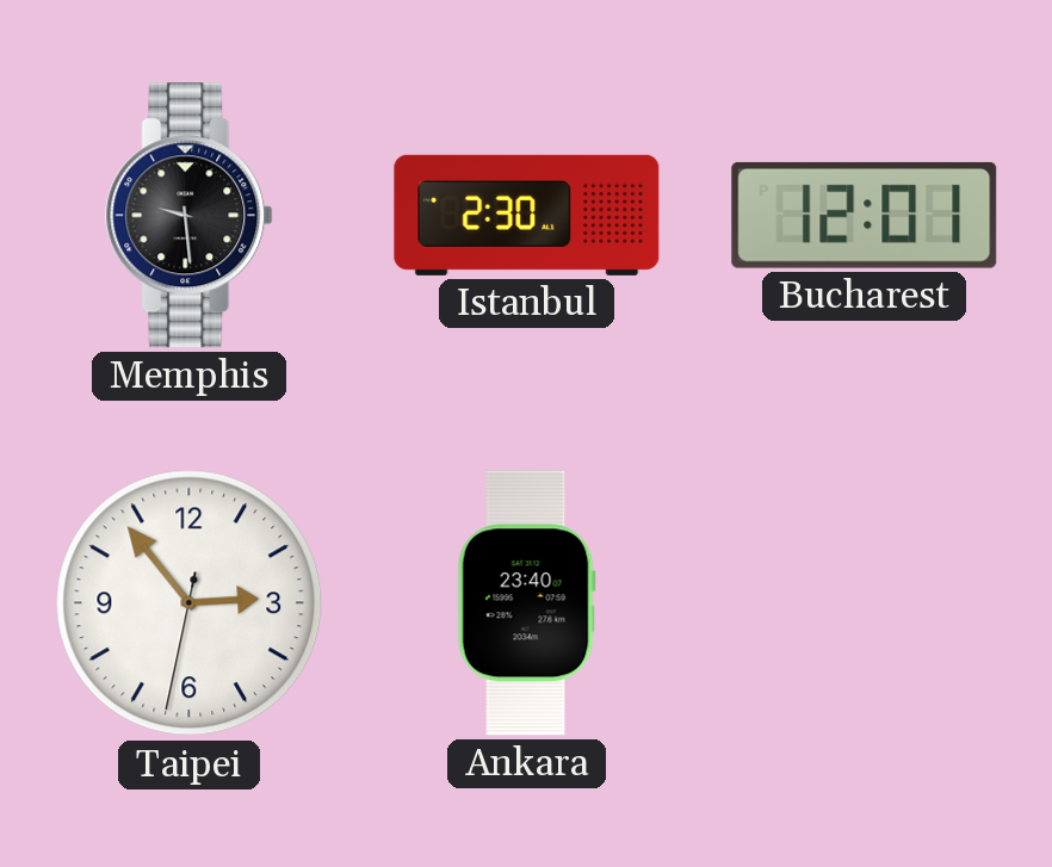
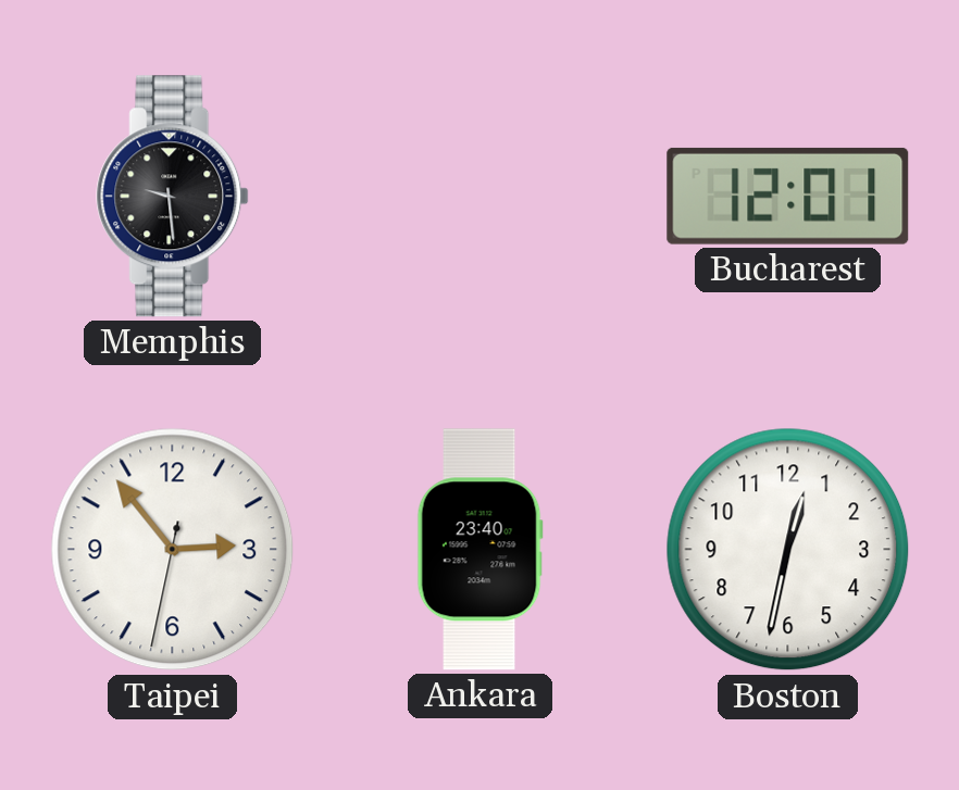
Istanbul: 2:30 -> none
Boston: none -> 12:32
